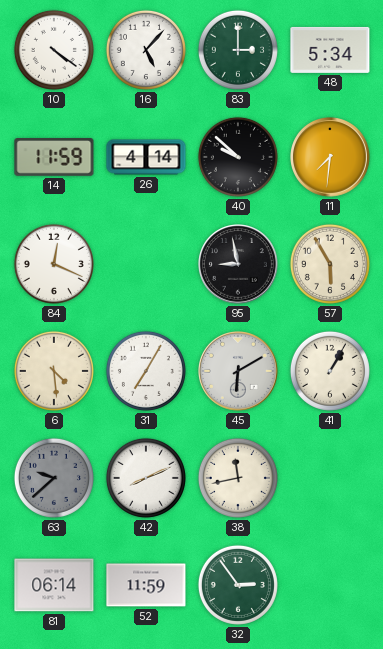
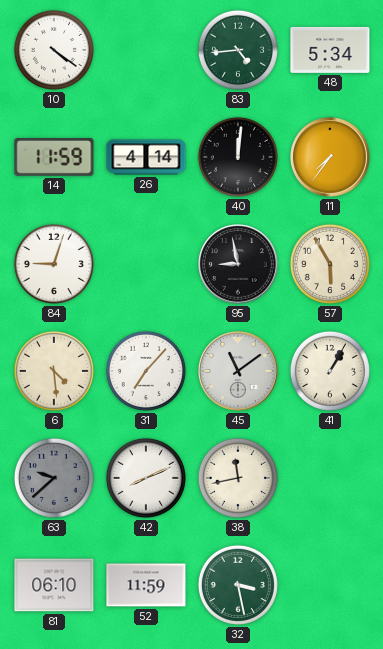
16: 5:07 -> none
83: 3:00 -> 4:44
40: 9:52 -> 12:01
11: 7:31 -> 7:36
84: 12:19 -> 9:03
31: 7:05 -> 7:07
45: 6:10 -> 11:09
81: 06:14 -> 06:10
32: 2:54 -> 3:28
